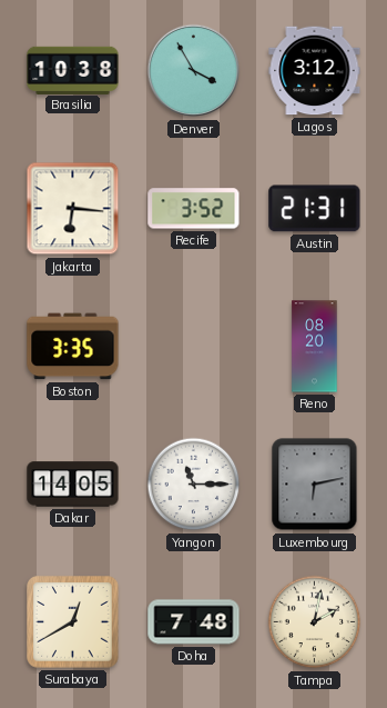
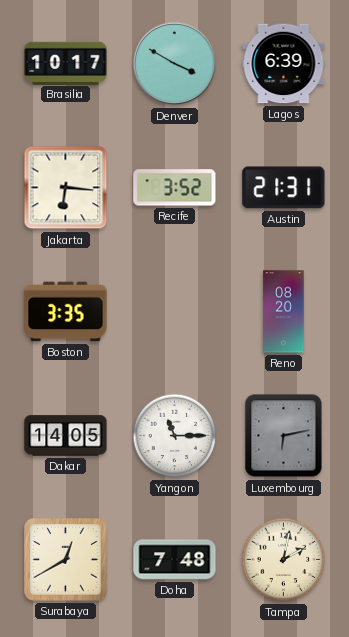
Brasilia: 10:38 -> 10:17
Denver: 3:55 -> 3:50
Lagos: 3:12 -> 6:39
